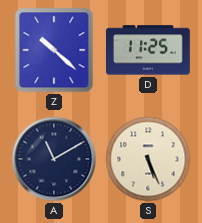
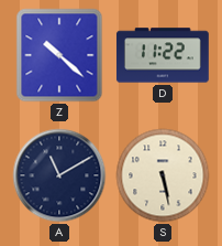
D: 11:25 -> 11:22
S: 5:26 -> 5:28
